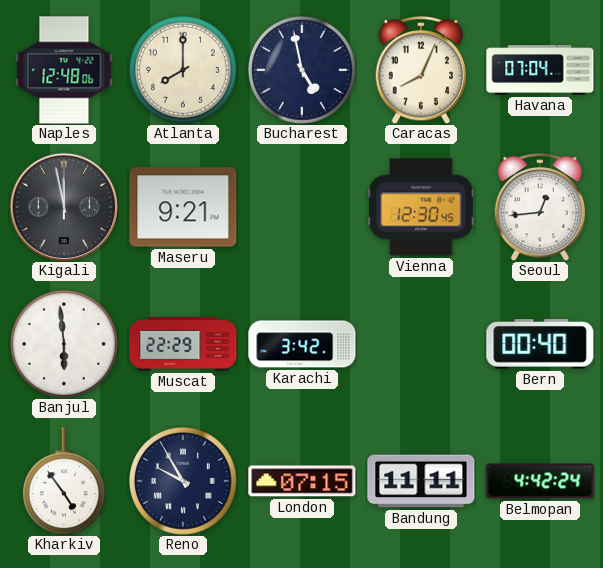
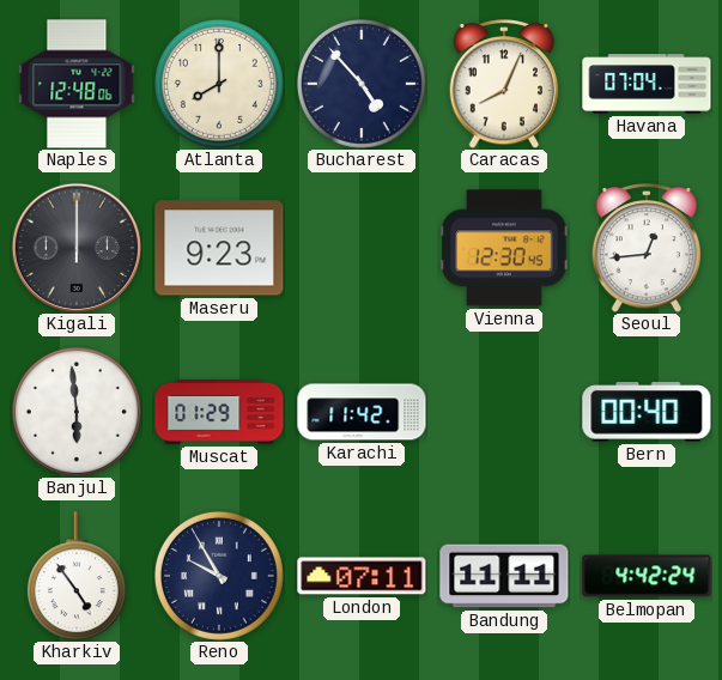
Bucharest: 4:58 -> 4:53
Kigali: 11:58 -> 12:00
Maseru: 9:21 -> 9:23
Muscat: 22:29 -> 01:29
Karachi: 3:42 -> 11:42
London: 07:15 -> 07:11
